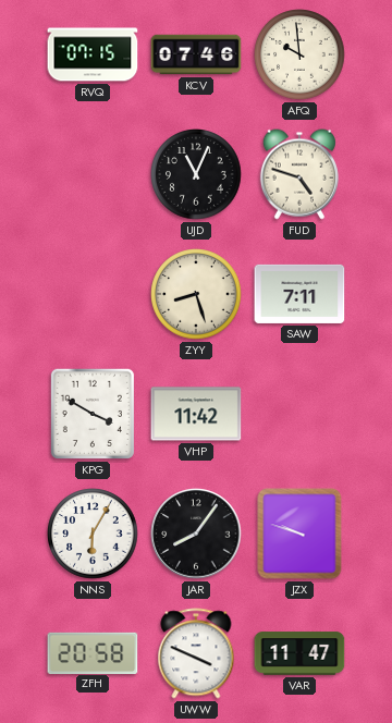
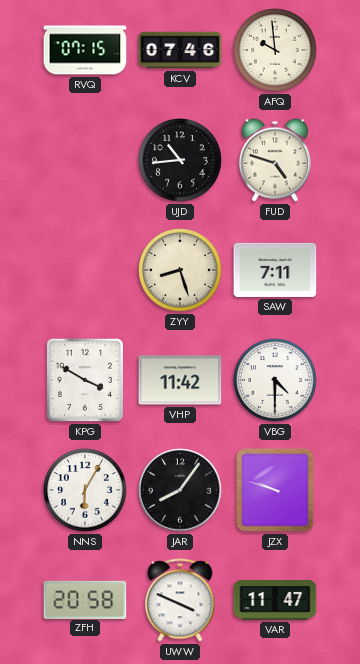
UJD: 11:04 -> 10:44
VBG: none -> 4:30
